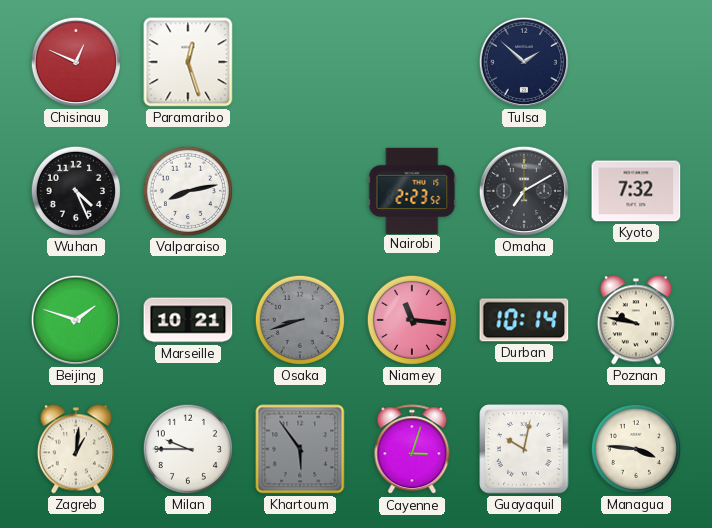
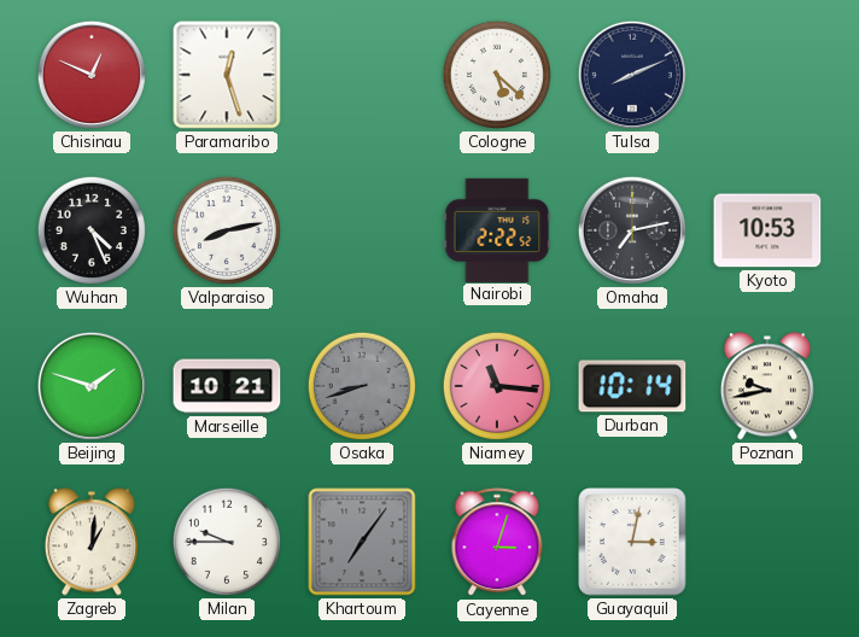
Cologne: none -> 5:22
Tulsa: 1:52 -> 8:11
Nairobi: 2:23 -> 2:22
Omaha: 7:10 -> 7:13
Kyoto: 7:32 -> 10:53
Poznan: 9:47 -> 9:43
Khartoum: 5:54 -> 7:06
Guayaquil: 10:02 -> 3:02
Managua: 3:46 -> none
